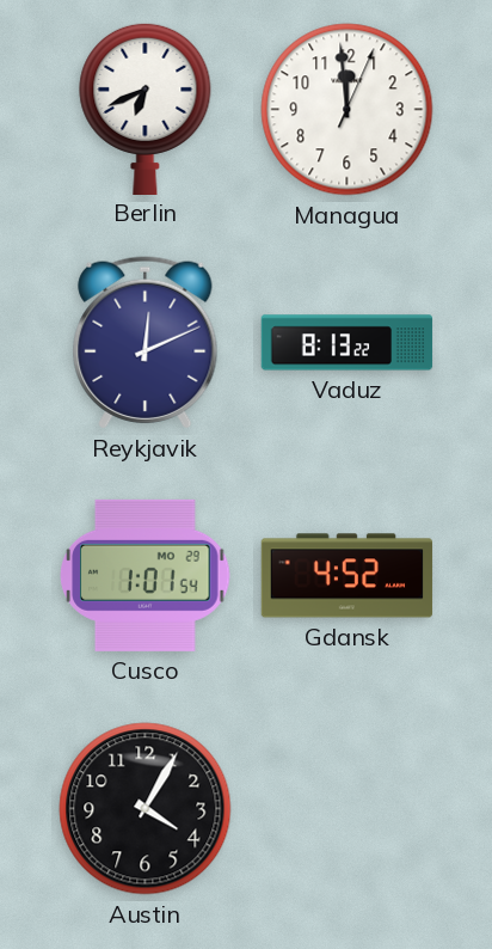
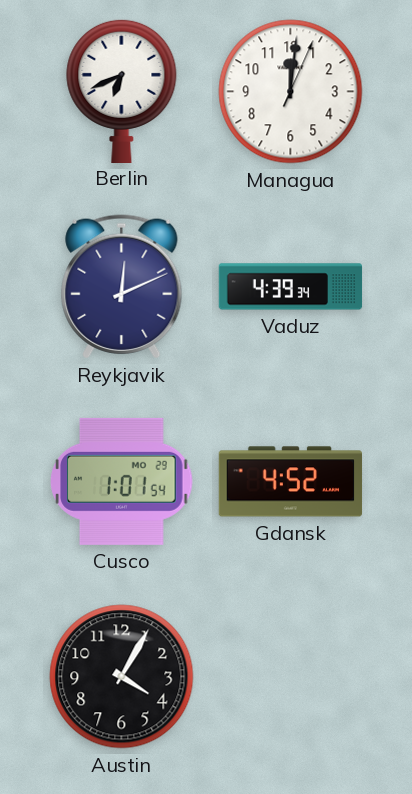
Managua: 11:59 -> 12:01
Vaduz: 8:13 -> 4:39
